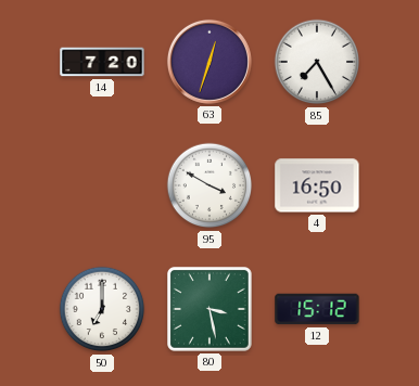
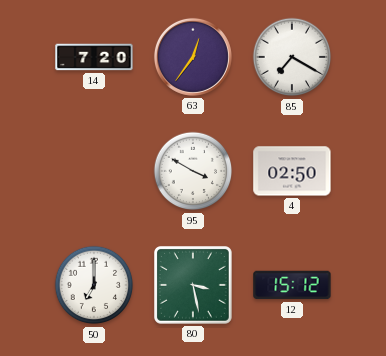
63: 12:33 -> 12:36
85: 7:25 -> 7:20
4: 16:50 -> 02:50
